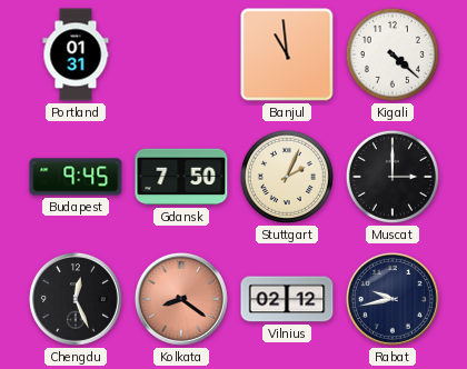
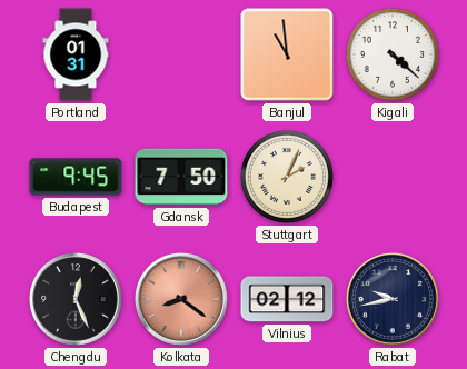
Muscat: 3:00 -> none
